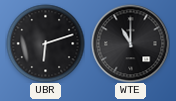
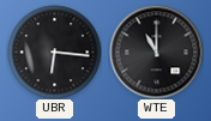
UBR: 6:12 -> 6:16
